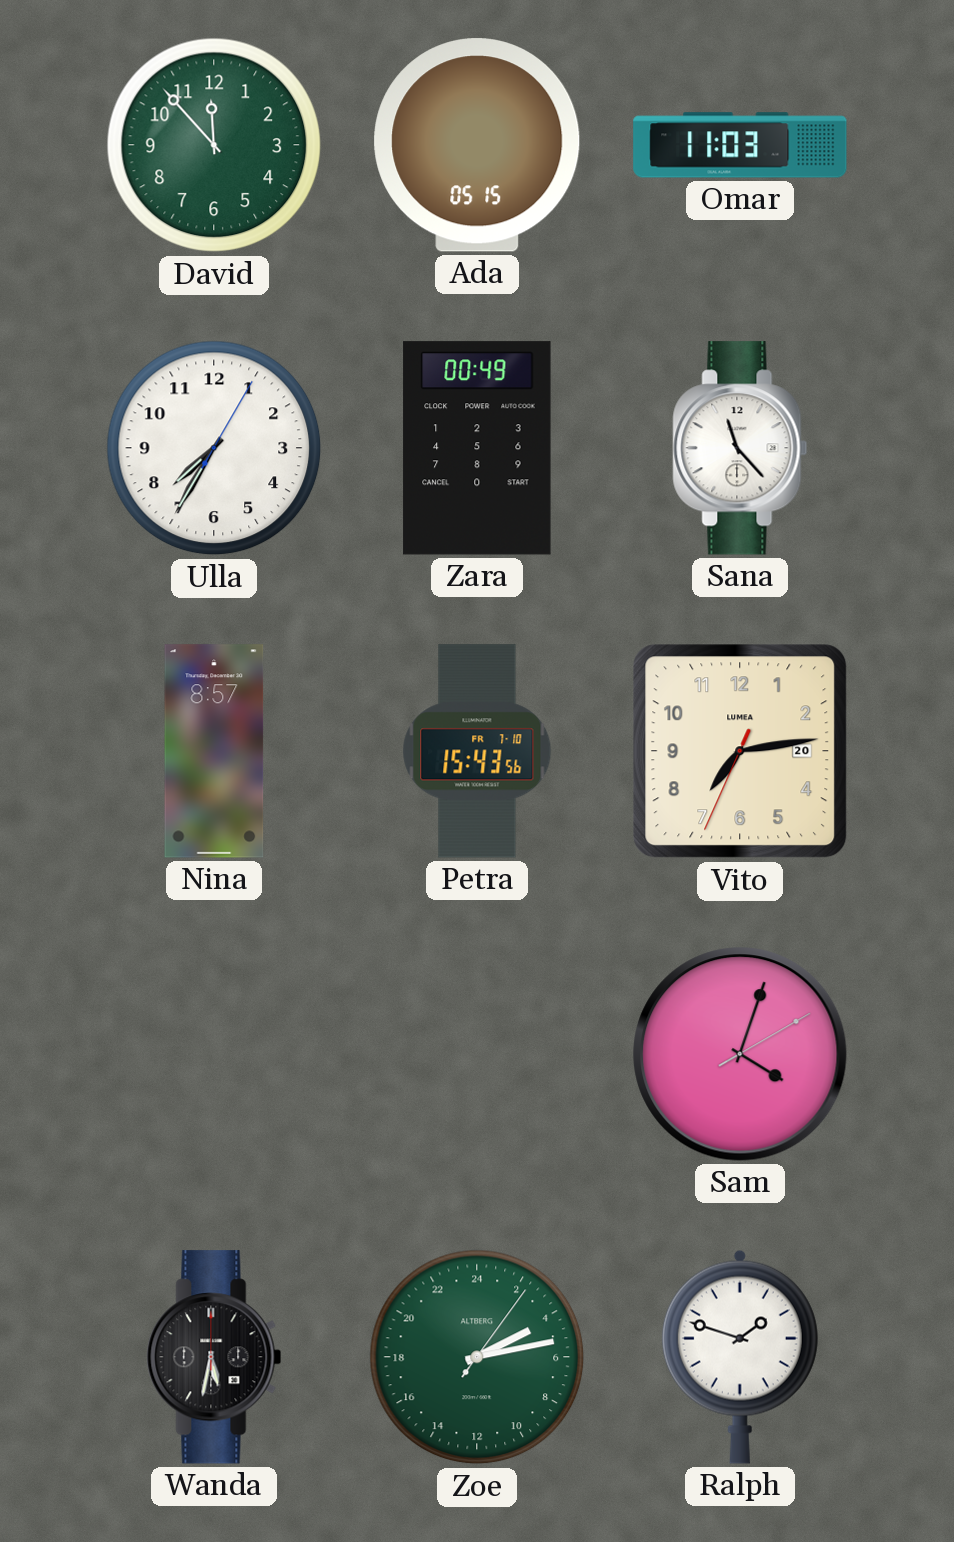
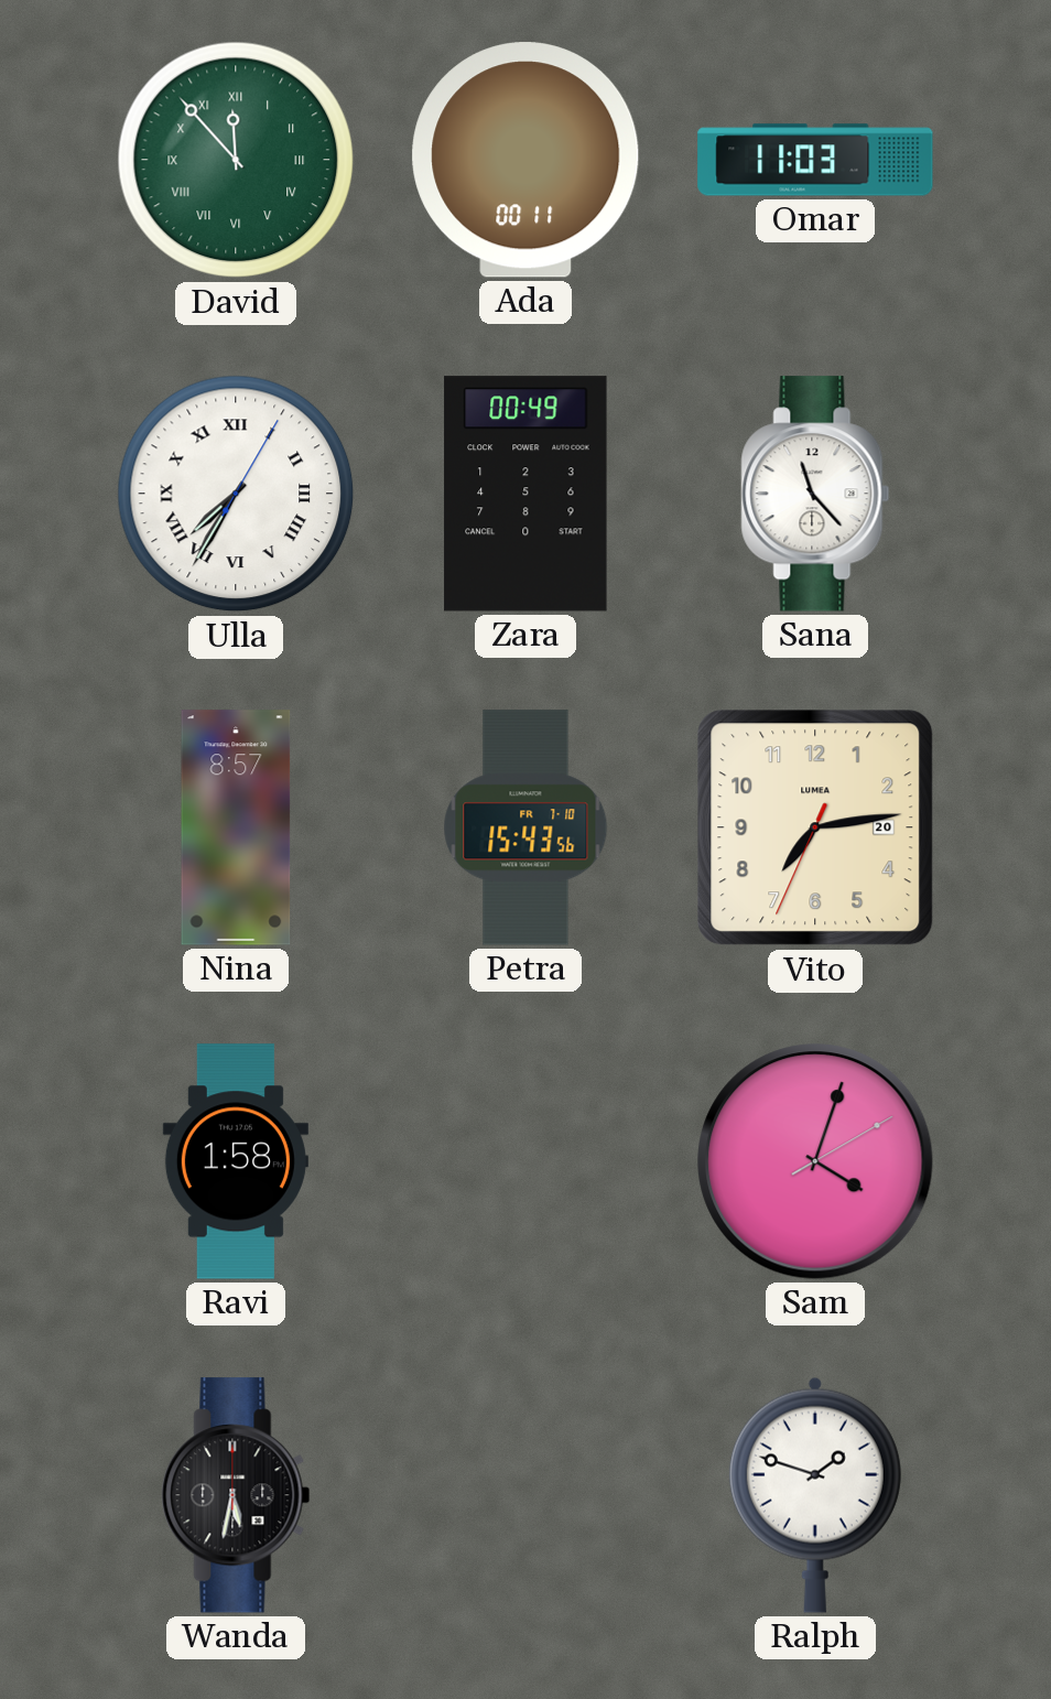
David numerals: Arabic -> Roman
Ada: 05:15 -> 00:11
Ulla numerals: Arabic -> Roman
Ravi: none -> 1:58
Zoe: 4:13 -> none
